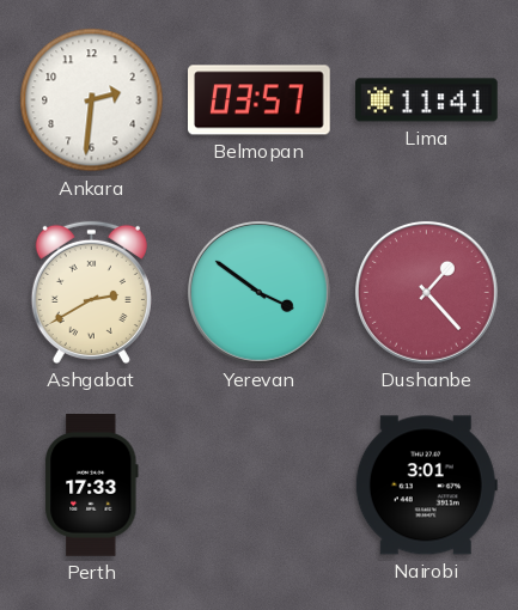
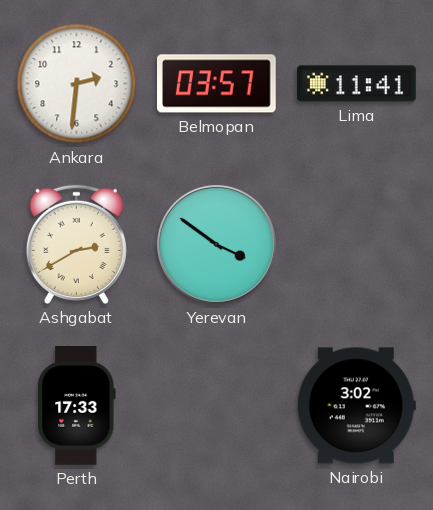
Dushanbe: 1:23 -> none
Nairobi: 3:01 -> 3:02
